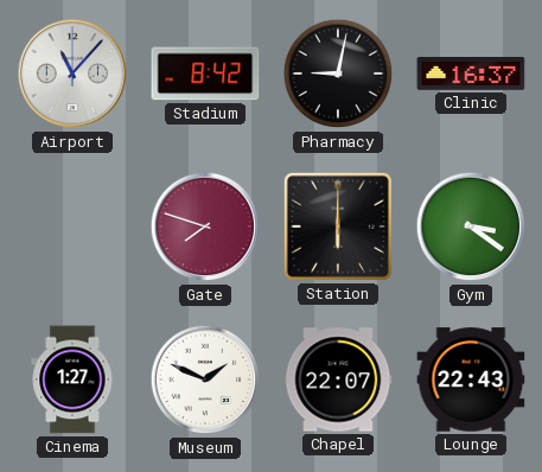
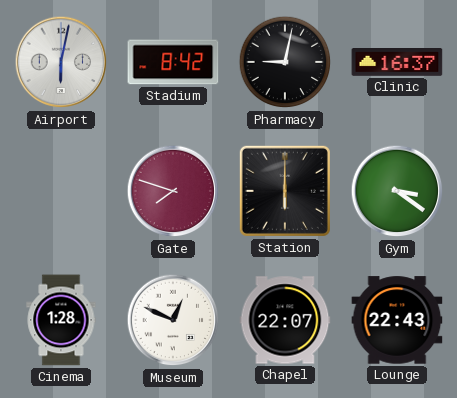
Airport: 11:07 -> 6:02
Cinema: 1:27 -> 1:28
Museum: 1:49 -> 12:49
